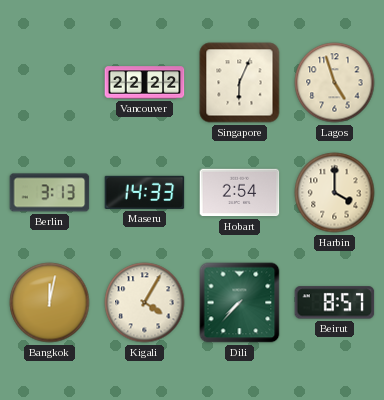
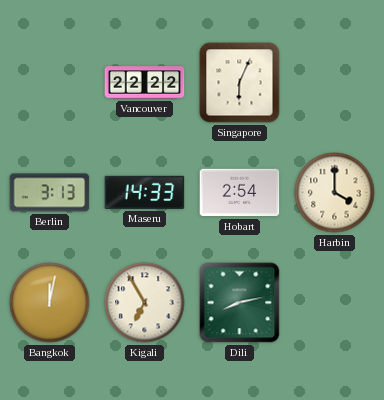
Lagos: 4:57 -> none
Kigali: 4:05 -> 6:55
Dili: 7:37 -> 8:13
Beirut: 8:57 -> none
